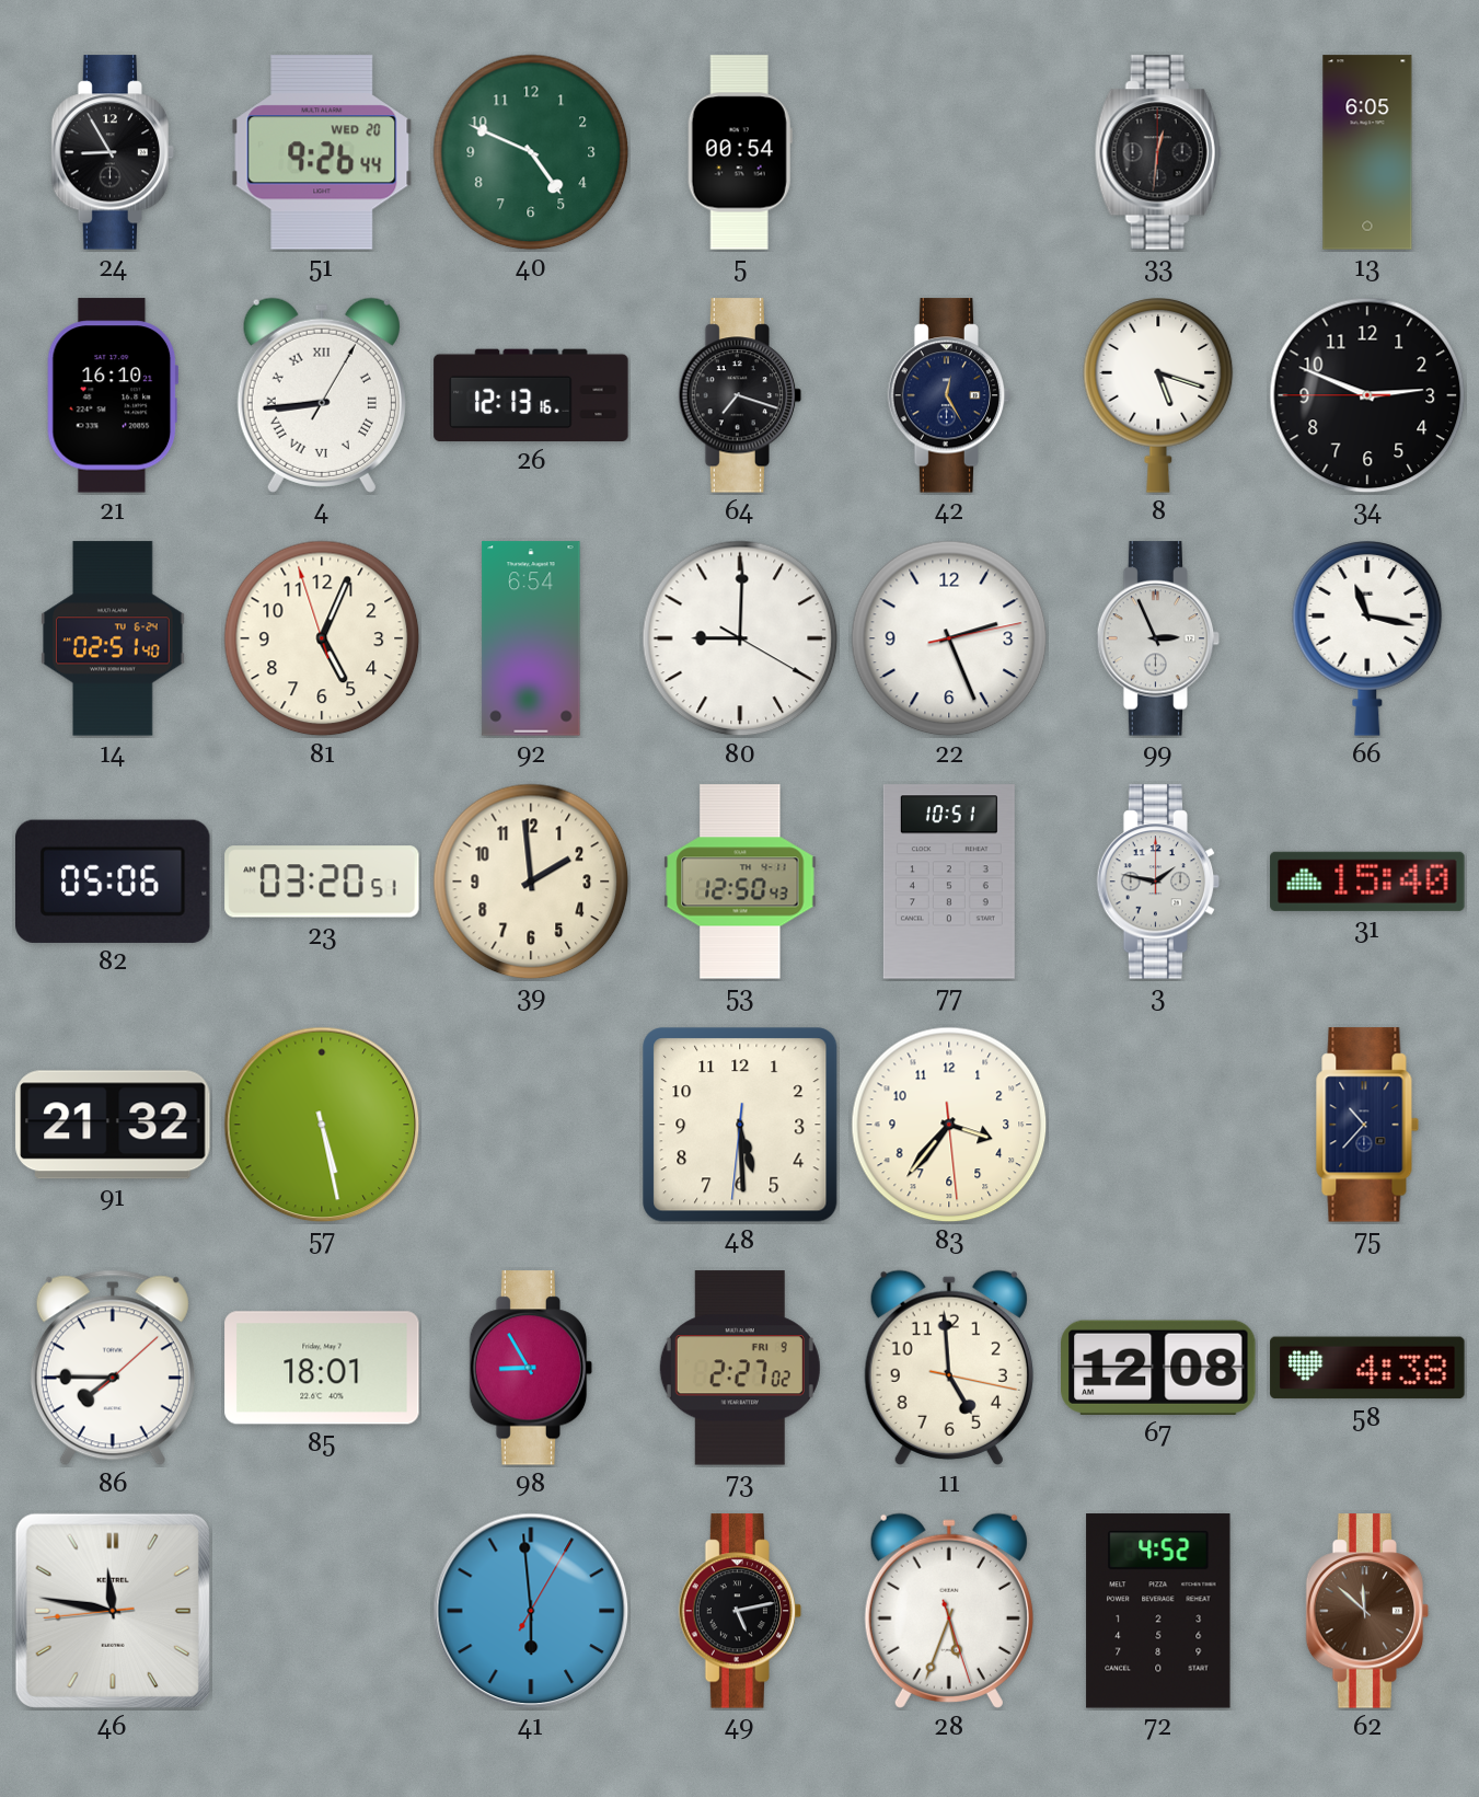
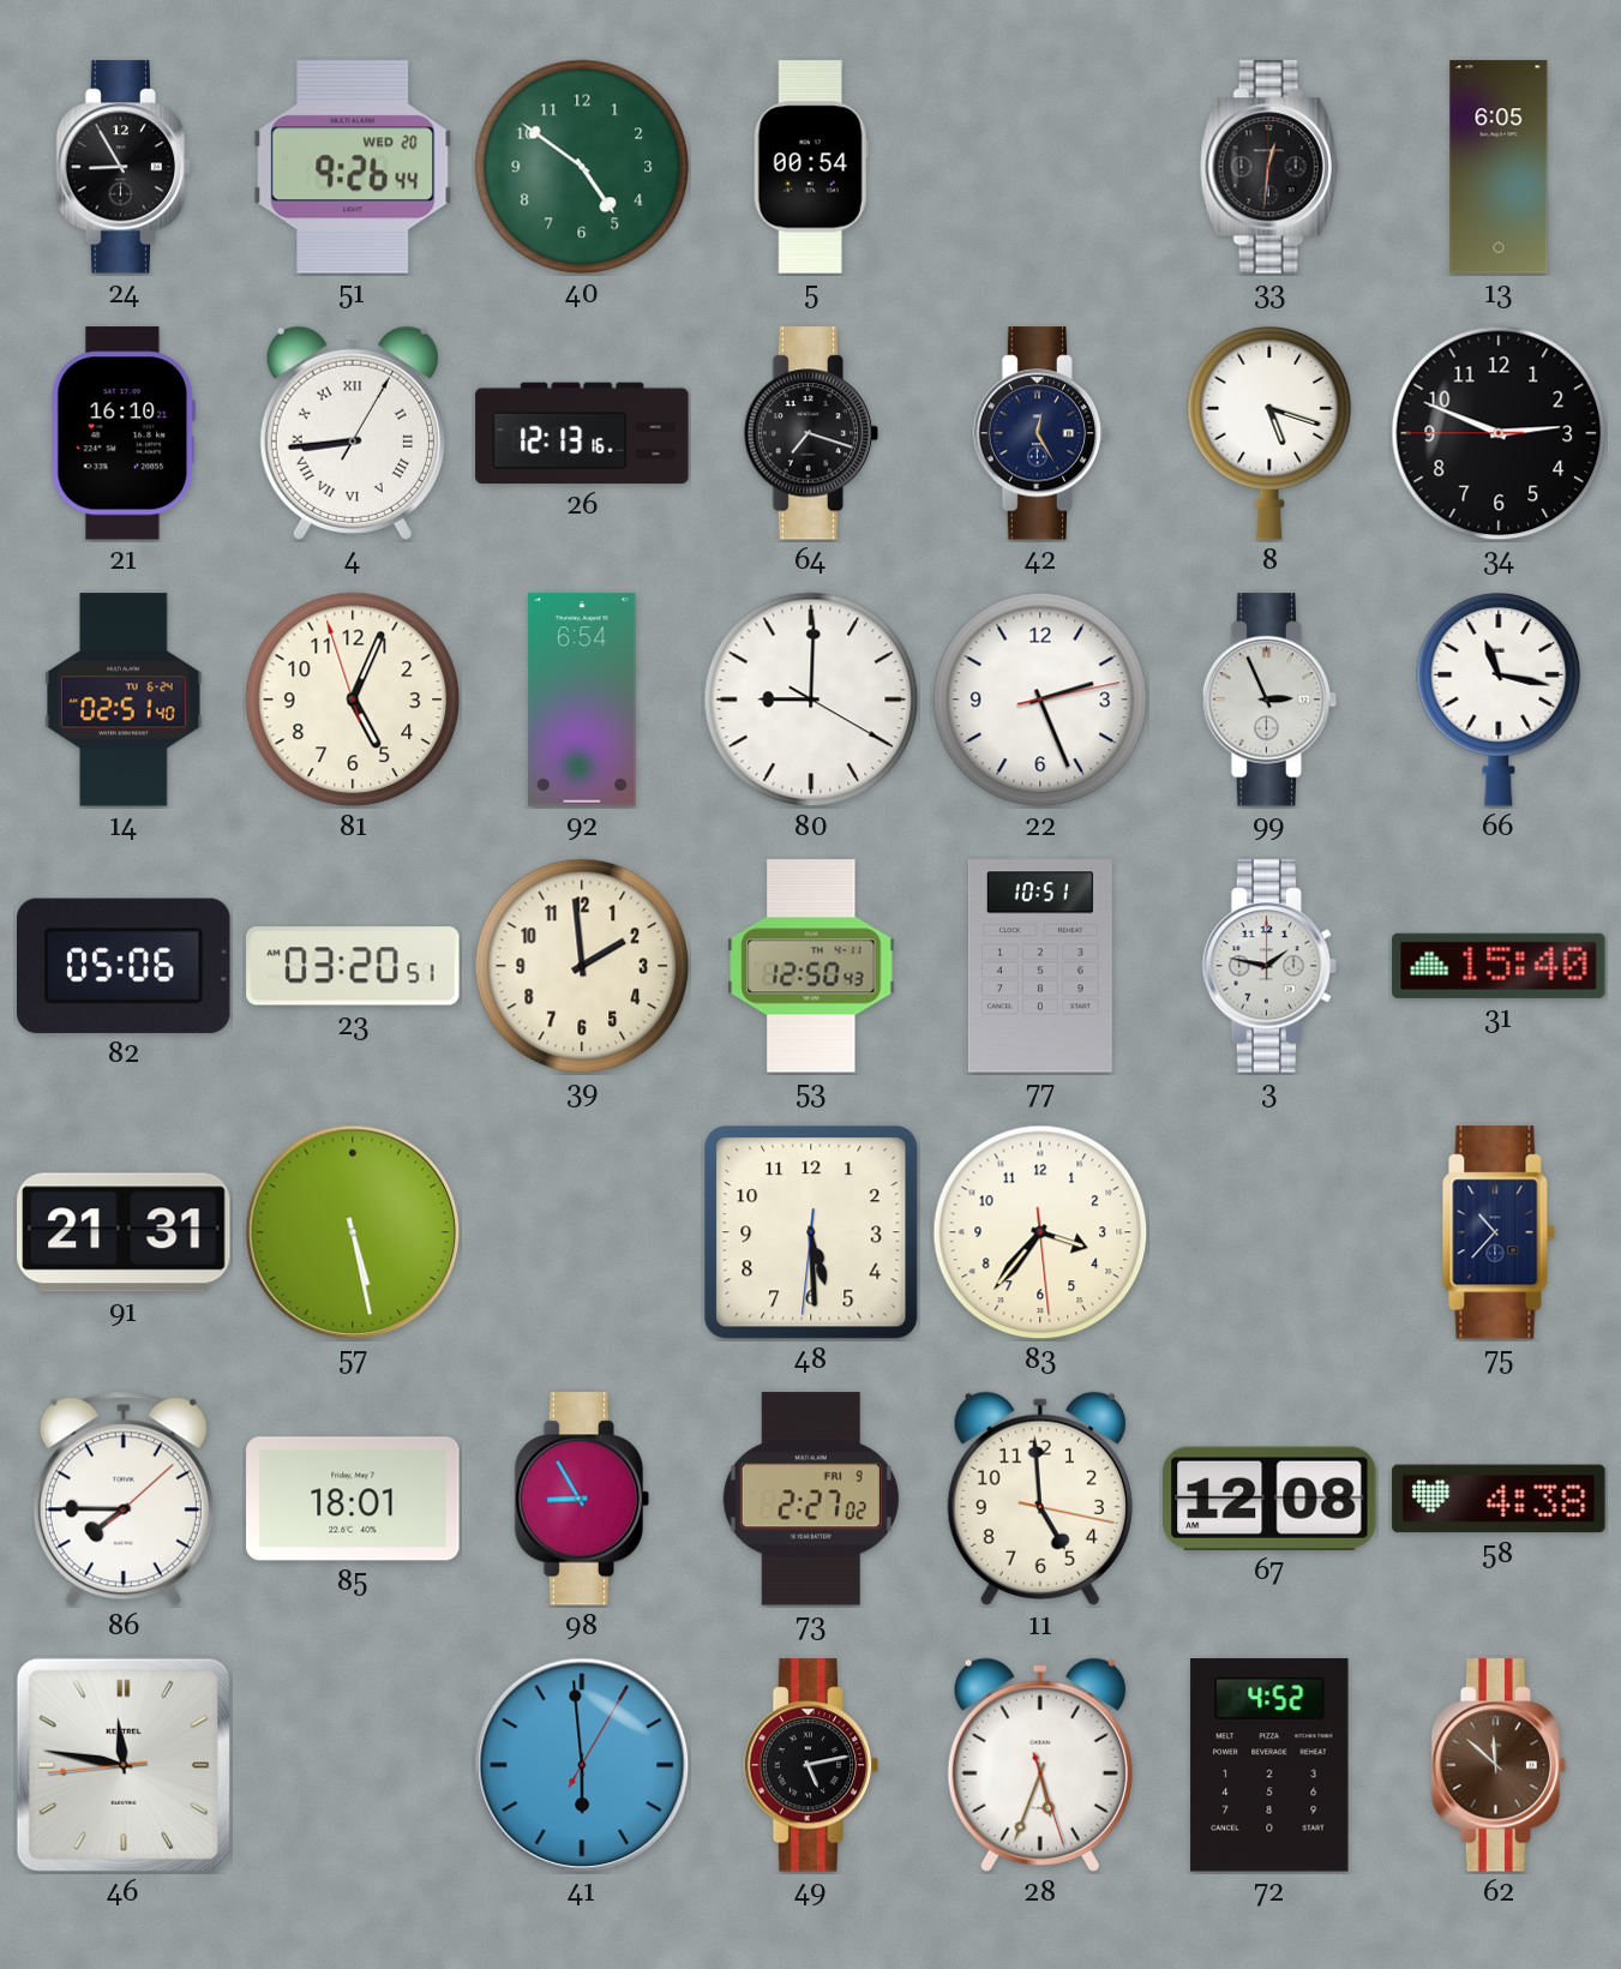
40: 4:49 -> 4:51
91: 21:32 -> 21:31
